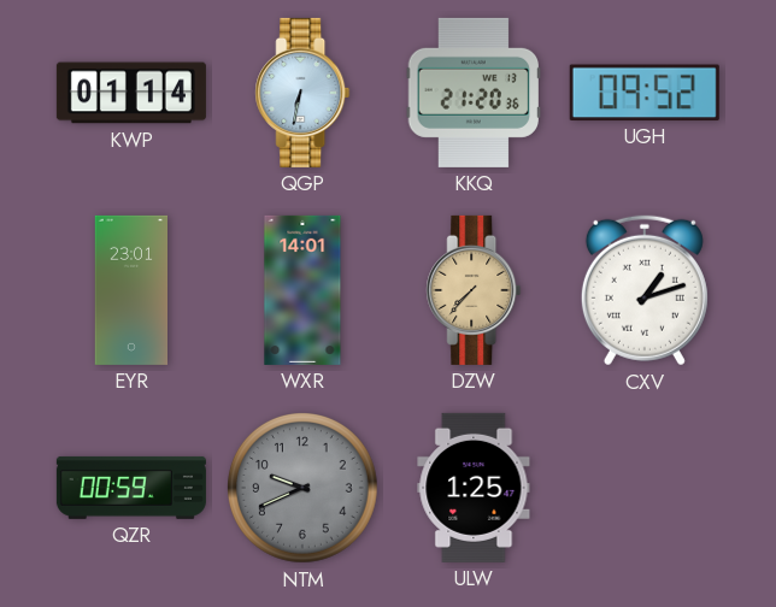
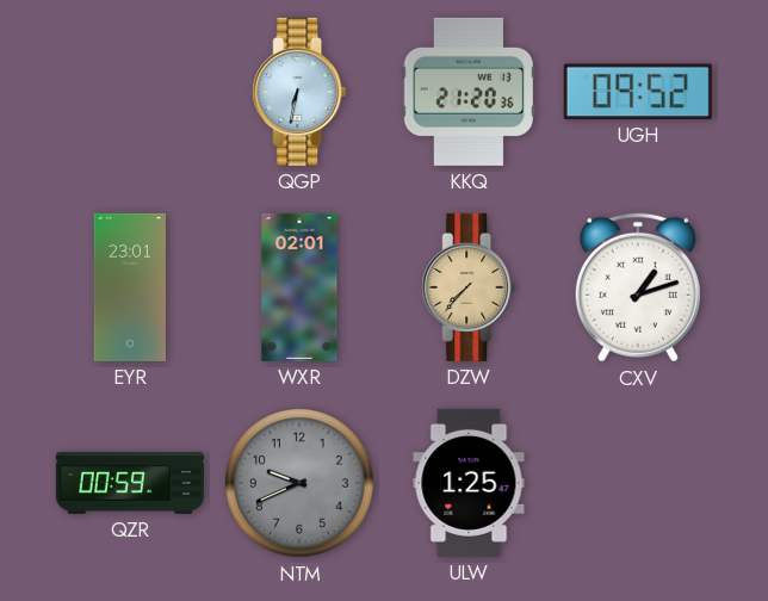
KWP: 01:14 -> none
WXR: 14:01 -> 02:01
